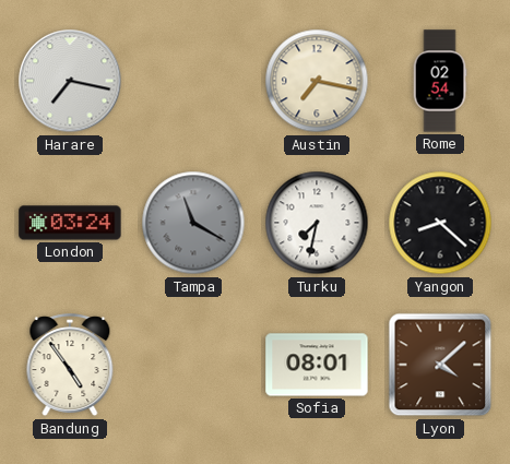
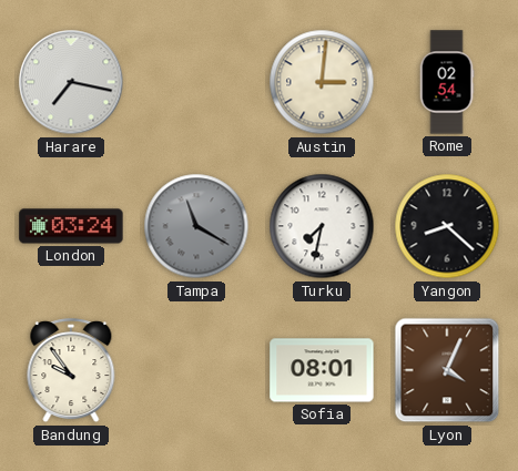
Austin: 7:17 -> 3:01
Bandung: 4:54 -> 9:54
Lyon: 4:08 -> 4:04
